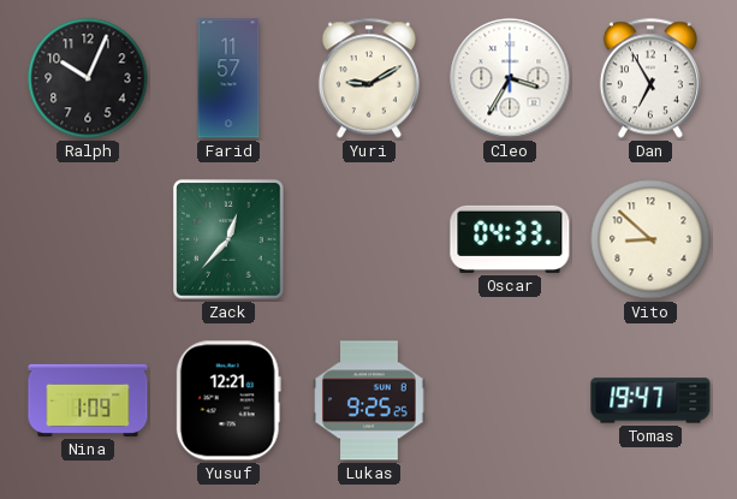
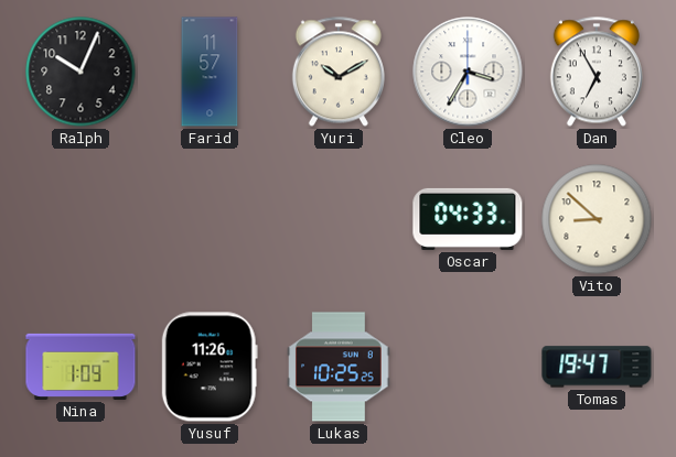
Yuri: 9:10 -> 10:10
Zack: 12:37 -> none
Yusuf: 12:21 -> 11:26
Lukas: 9:25 -> 10:25
